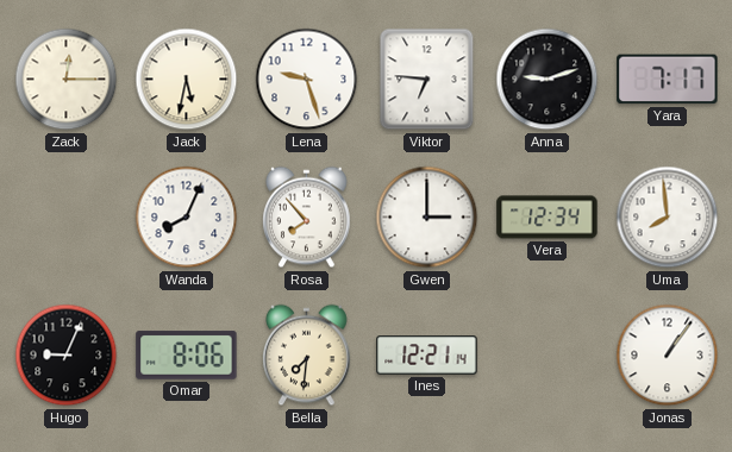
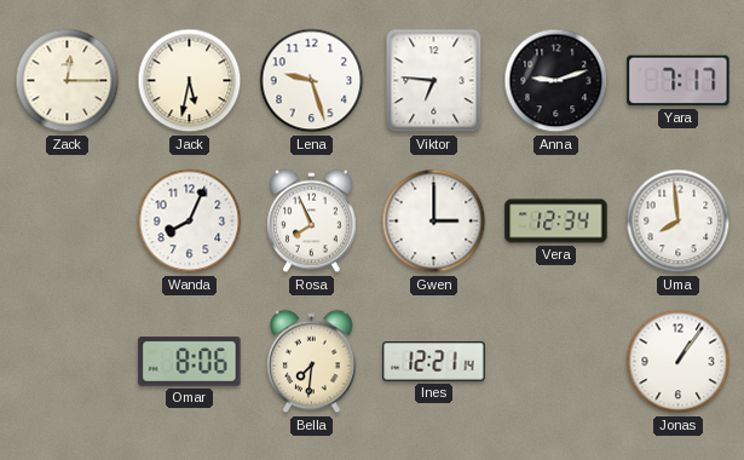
Rosa: 7:53 -> 7:56
Hugo: 9:04 -> none
